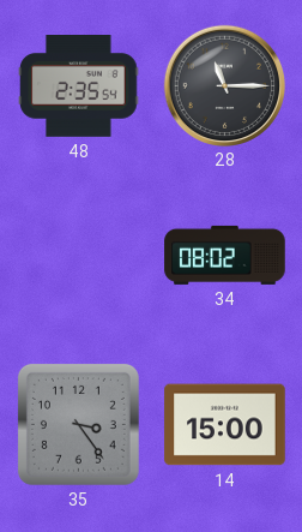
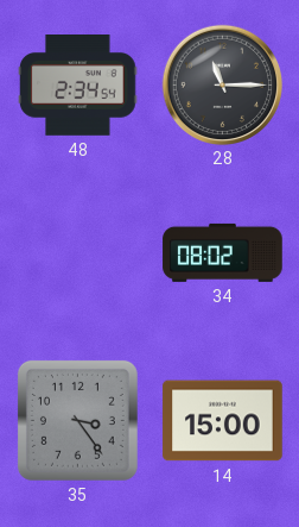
48: 2:35 -> 2:34
